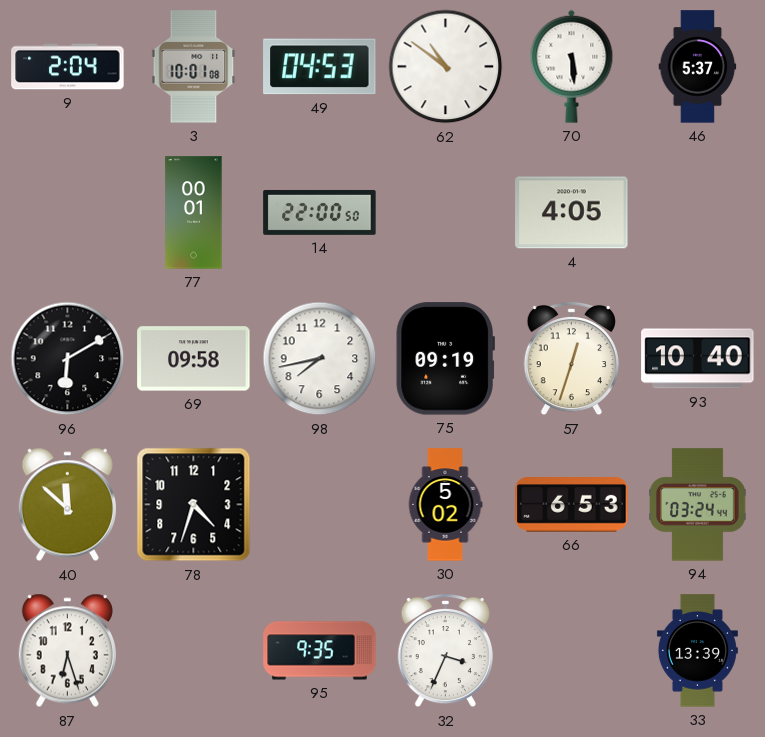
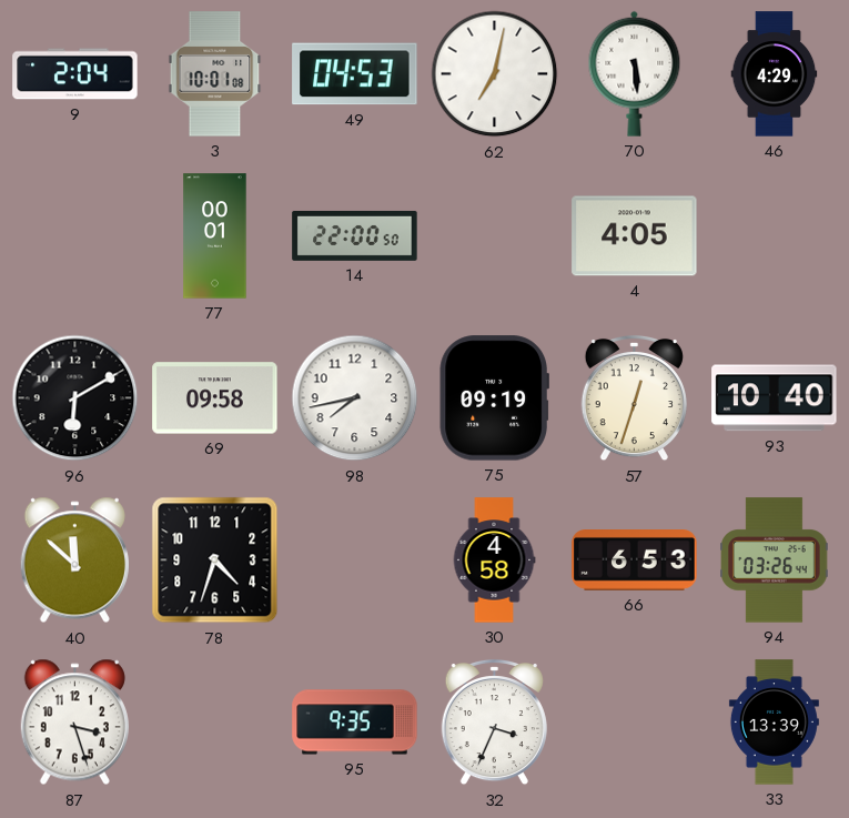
62: 10:51 -> 7:02
46: 5:37 -> 4:29
30: 5:02 -> 4:58
94: 03:24 -> 03:26
87: 6:27 -> 3:27
